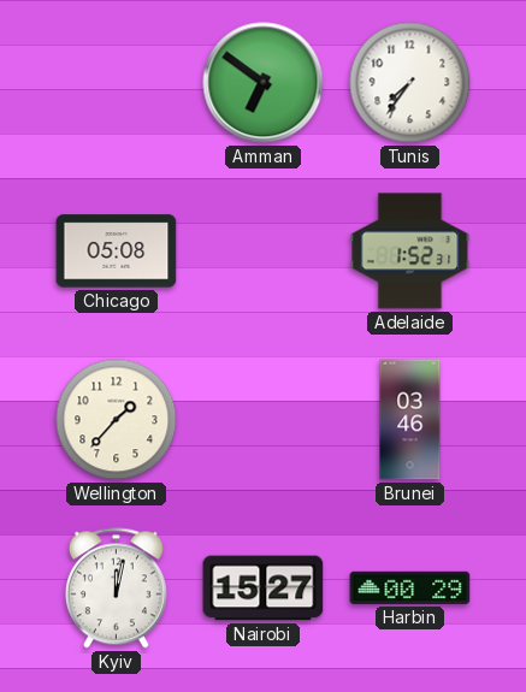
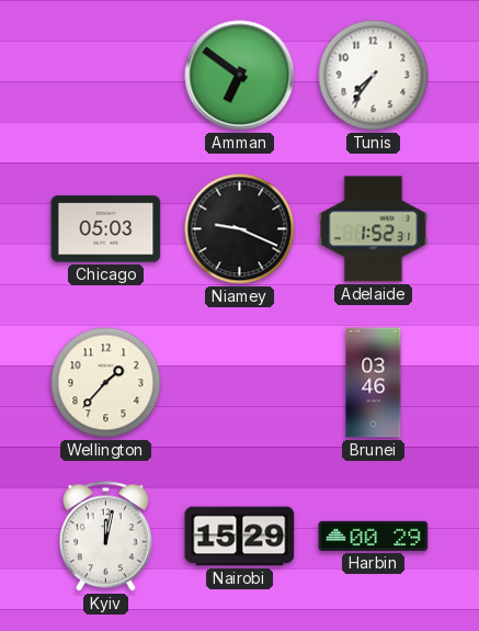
Chicago: 05:08 -> 05:03
Niamey: none -> 9:19
Nairobi: 15:27 -> 15:29
